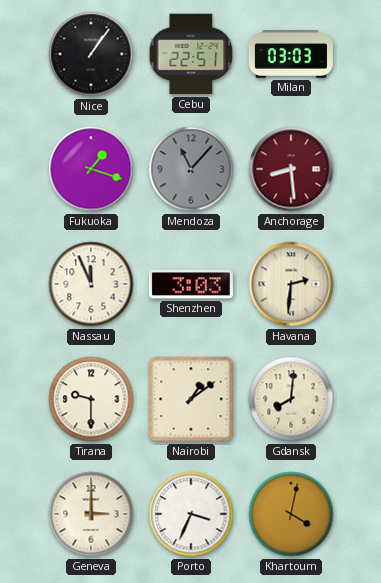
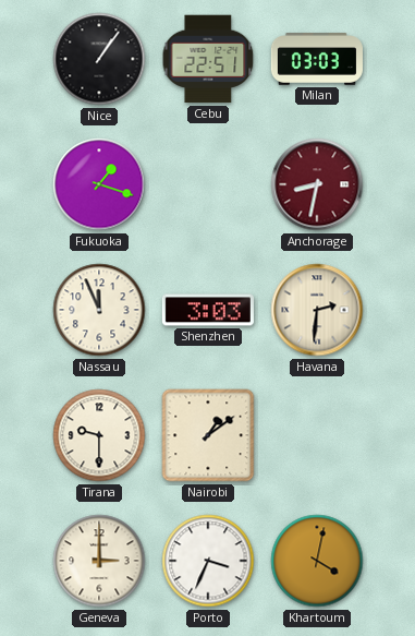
Mendoza: 11:07 -> none
Anchorage: 8:29 -> 8:32
Gdansk: 8:01 -> none
